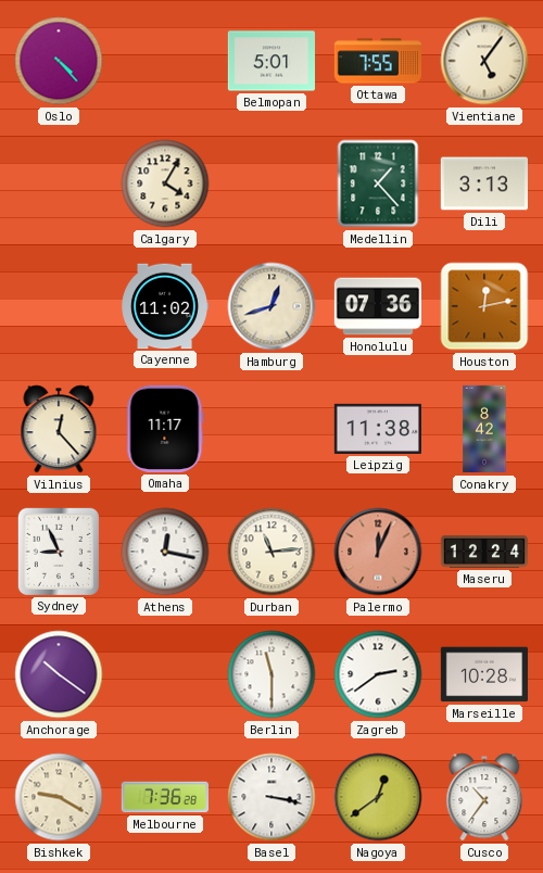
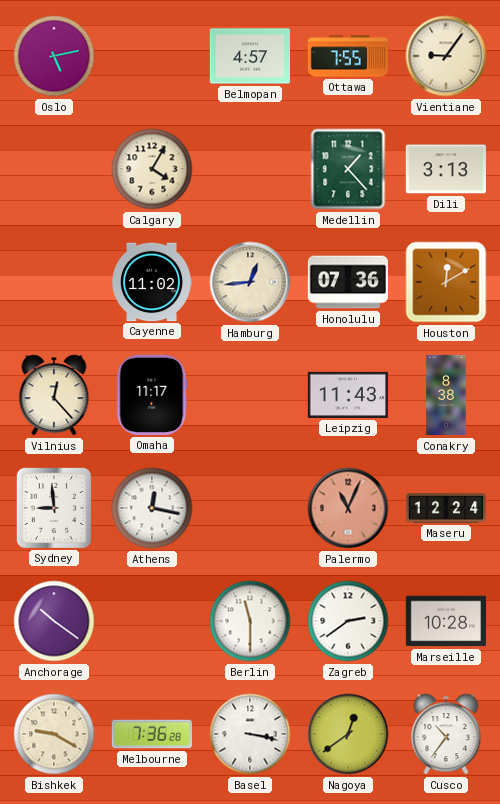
Oslo: 4:23 -> 5:13
Belmopan: 5:01 -> 4:57
Vientiane: 5:06 -> 9:06
Hamburg: 12:42 -> 12:44
Houston: 12:13 -> 12:10
Leipzig: 11:38 -> 11:43
Conakry: 8:42 -> 8:38
Sydney: 8:56 -> 8:59
Durban: 11:14 -> none
Palermo: 12:04 -> 11:04
